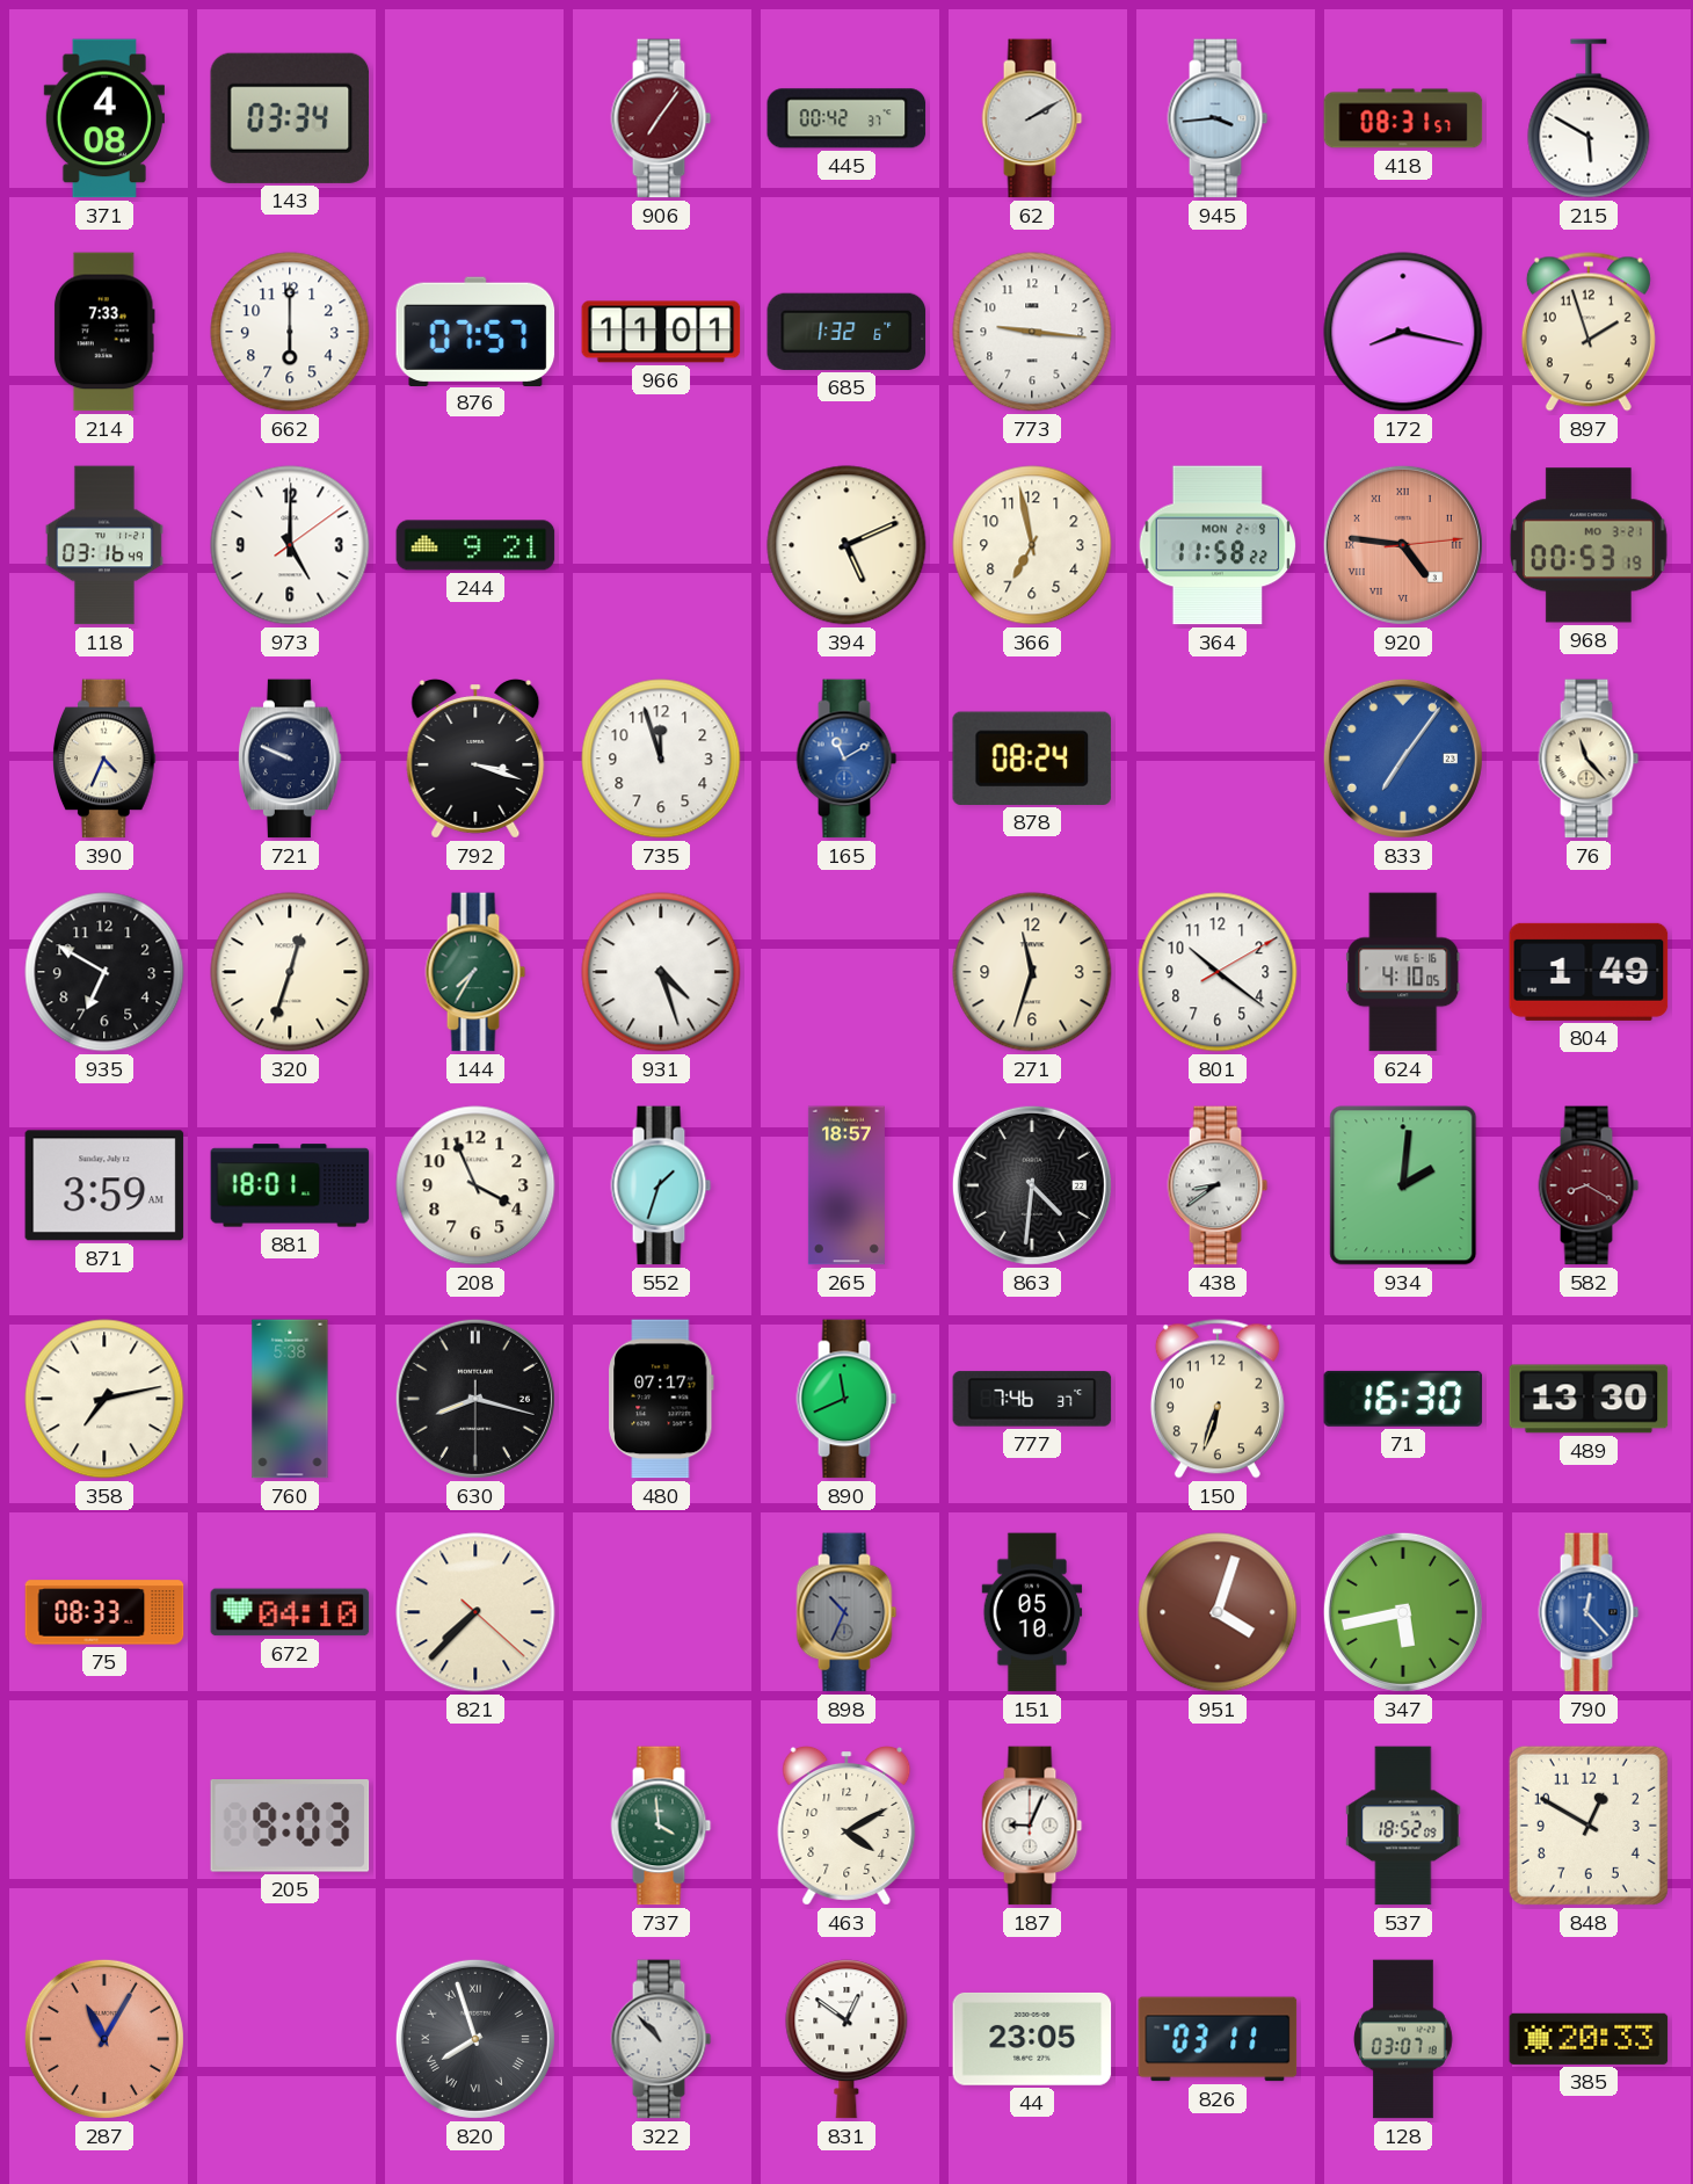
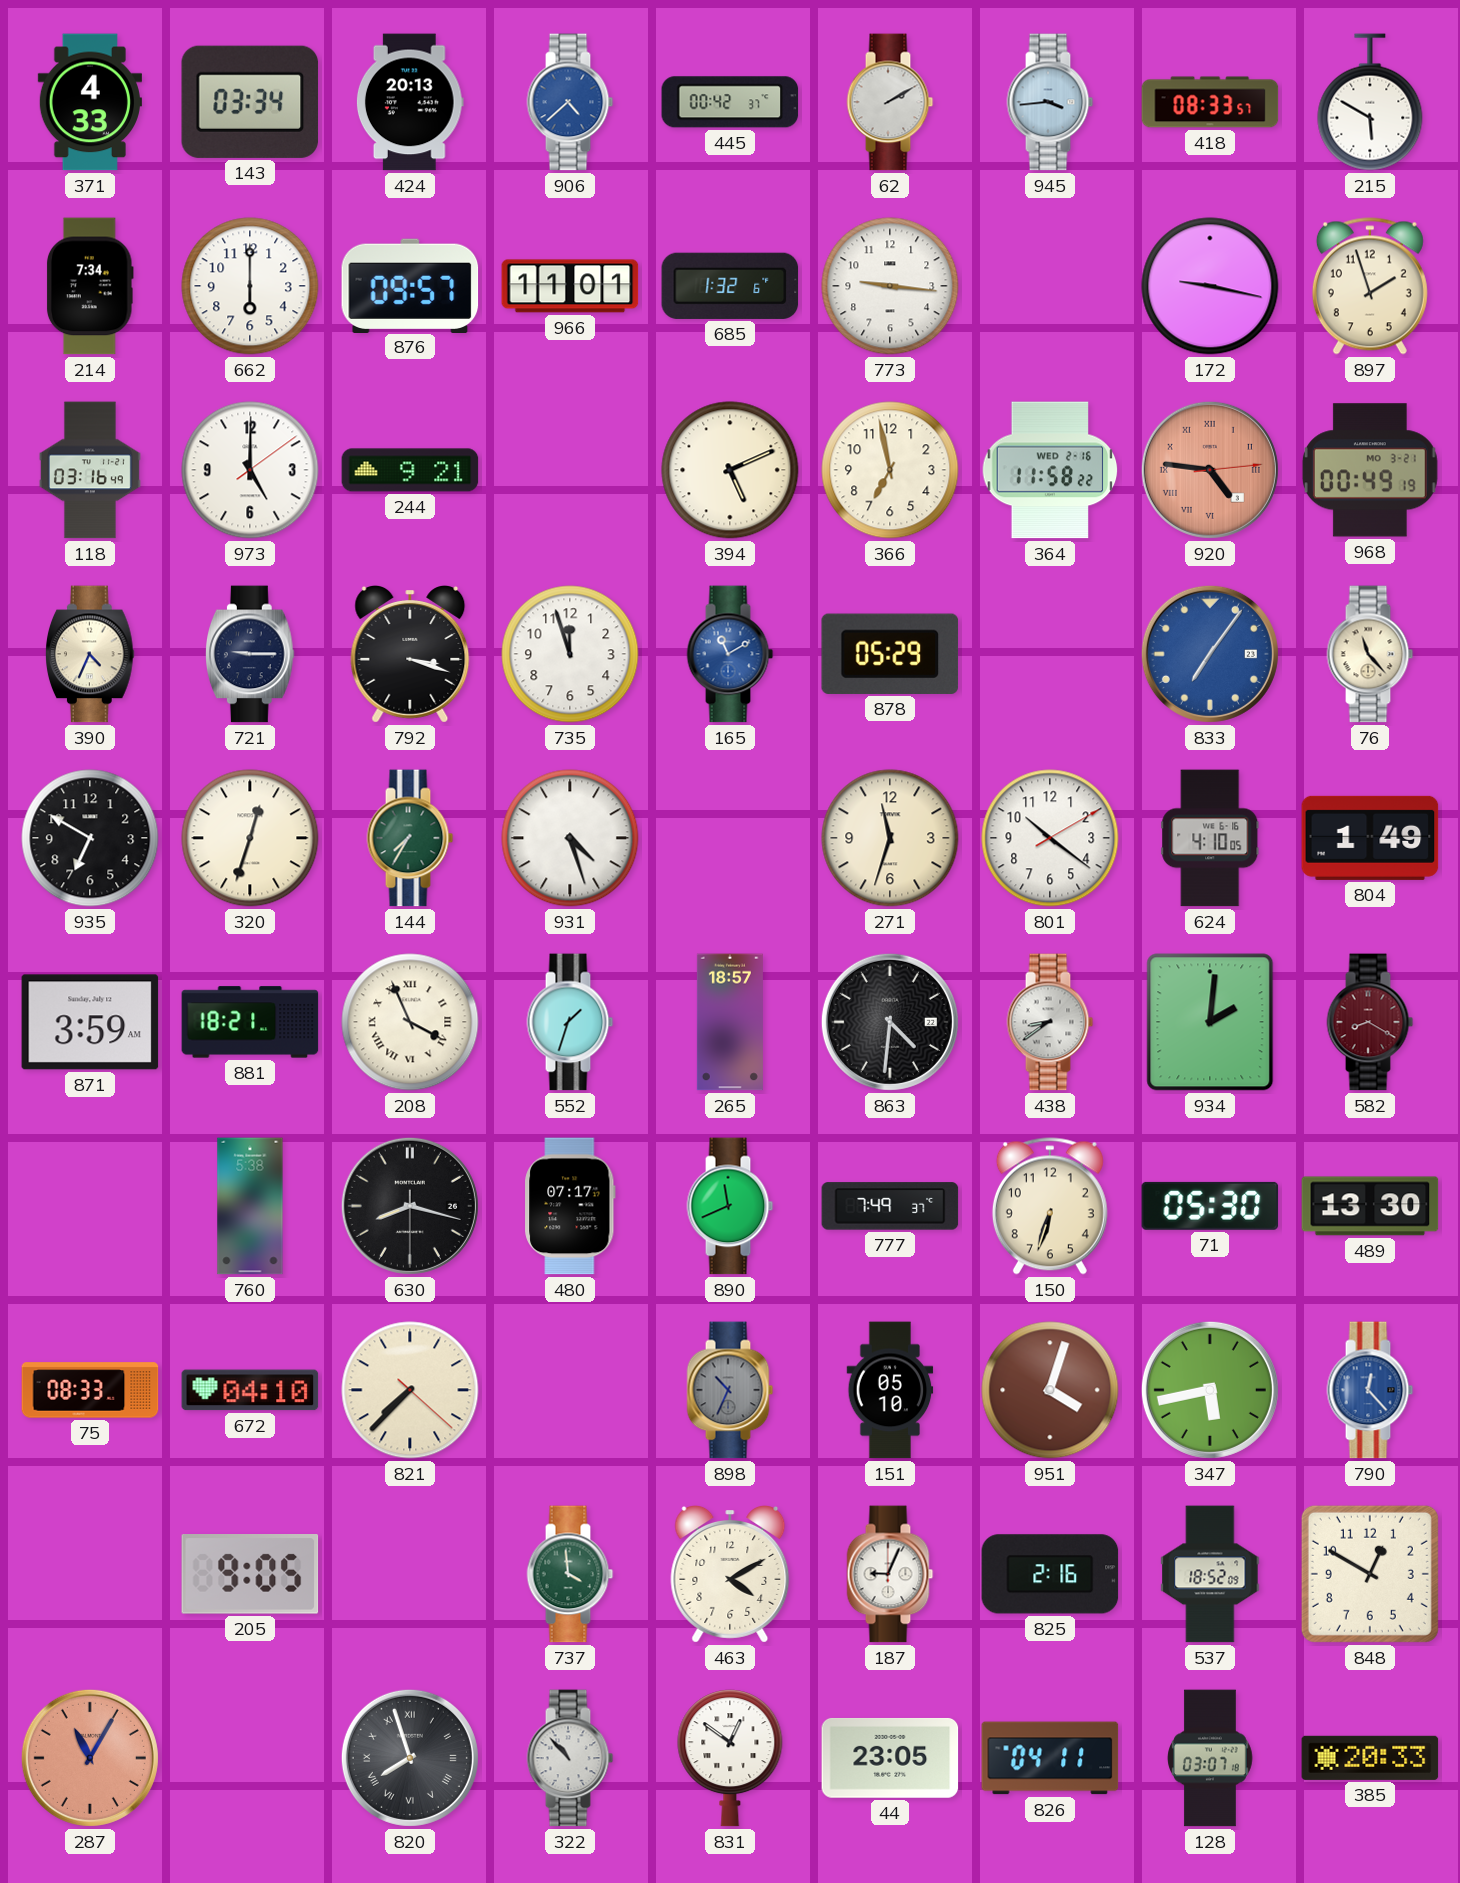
371: 4:08 -> 4:33
424: none -> 20:13
906: 7:06 -> 4:38
906 dial: burgundy -> blue
418: 08:31 -> 08:33
214: 7:33 -> 7:34
876: 07:57 -> 09:57
172: 8:17 -> 9:17
364 date: MON 2-9 -> WED 2-16
968: 00:53 -> 00:49
721: 9:49 -> 9:15
878: 08:24 -> 05:29
881: 18:01 -> 18:21
208 numerals: Arabic -> Roman
358: 7:13 -> none
777: 7:46 -> 7:49
71: 16:30 -> 05:30
205: 9:03 -> 9:05
825: none -> 2:16
826: 03:11 -> 04:11
